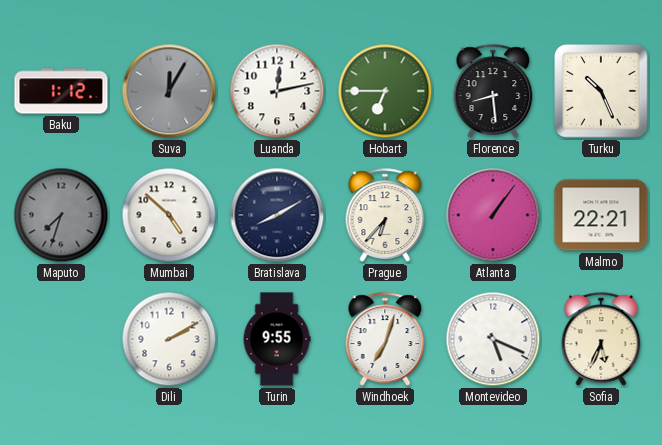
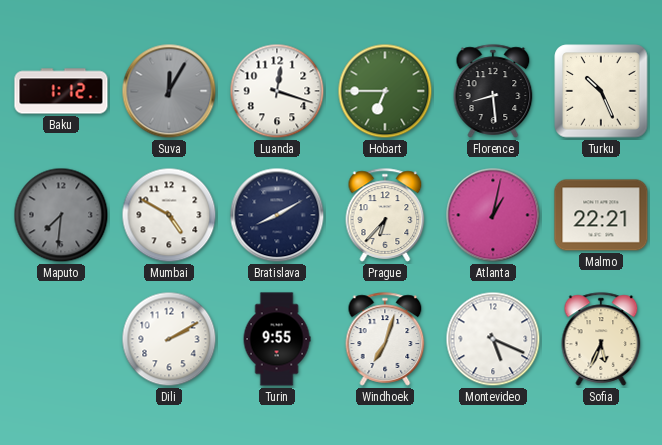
Luanda: 12:13 -> 12:18
Maputo: 7:33 -> 7:31
Mumbai: 4:52 -> 4:50
Atlanta: 1:06 -> 1:02
